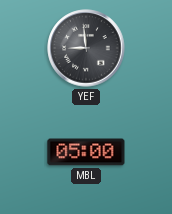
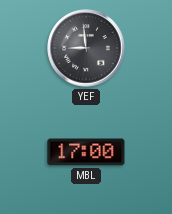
MBL: 05:00 -> 17:00
